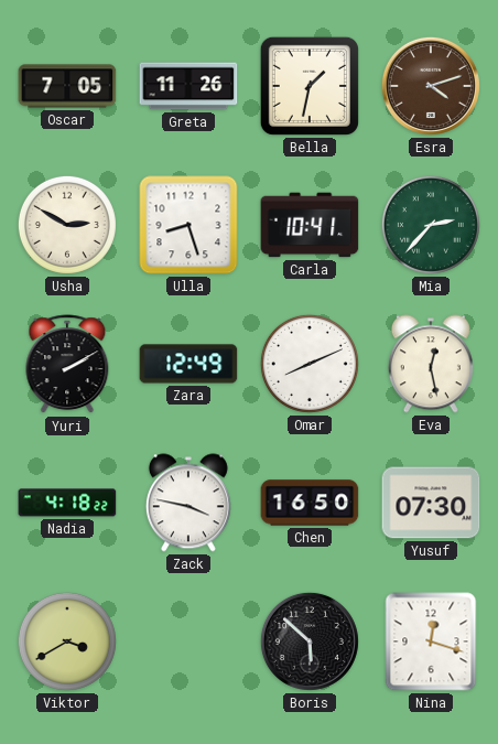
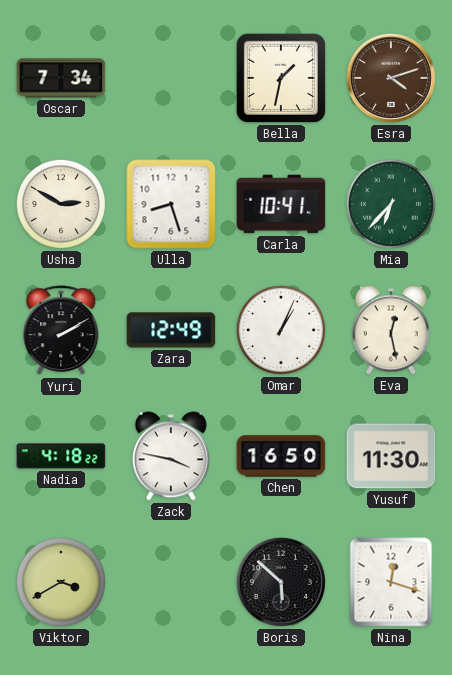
Oscar: 7:05 -> 7:34
Greta: 11:26 -> none
Mia: 2:37 -> 6:37
Omar: 8:11 -> 1:04
Yusuf: 07:30 -> 11:30
